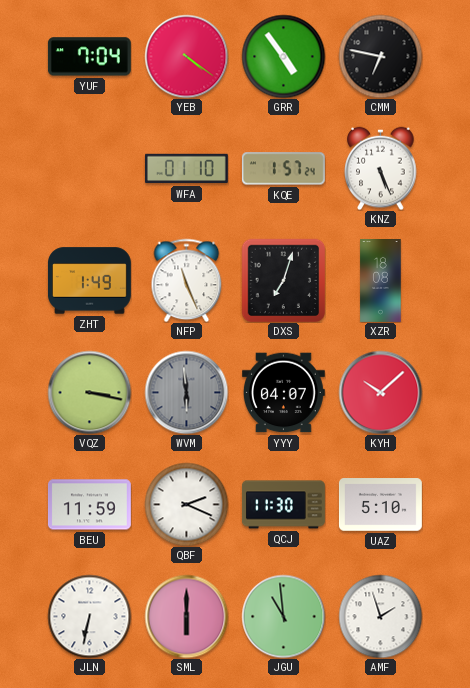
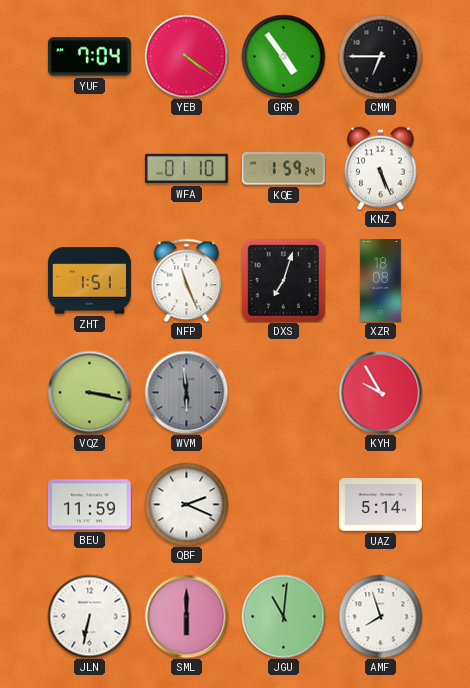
CMM: 6:47 -> 6:45
KQE: 1:57 -> 1:59
ZHT: 1:49 -> 1:51
YYY: 04:07 -> none
KYH: 10:08 -> 9:55
QCJ: 11:30 -> none
UAZ: 5:10 -> 5:14
JGU: 10:59 -> 11:01
AMF: 1:57 -> 7:57
